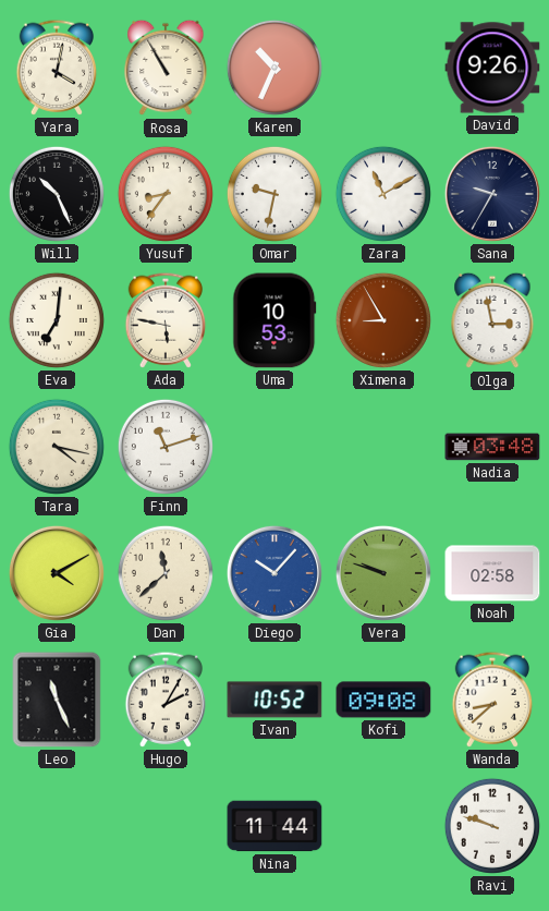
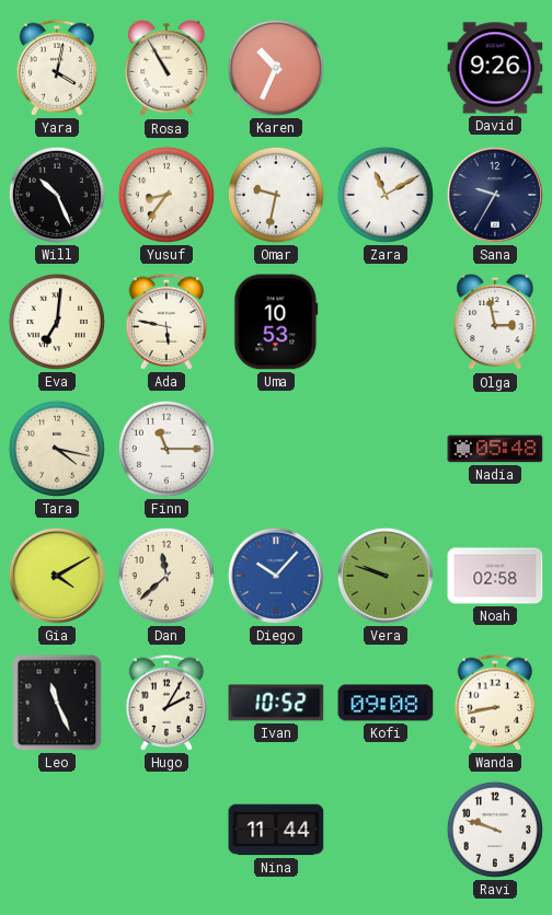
Ximena: 8:55 -> none
Finn: 11:12 -> 11:15
Nadia: 03:48 -> 05:48
Wanda: 8:38 -> 8:43
